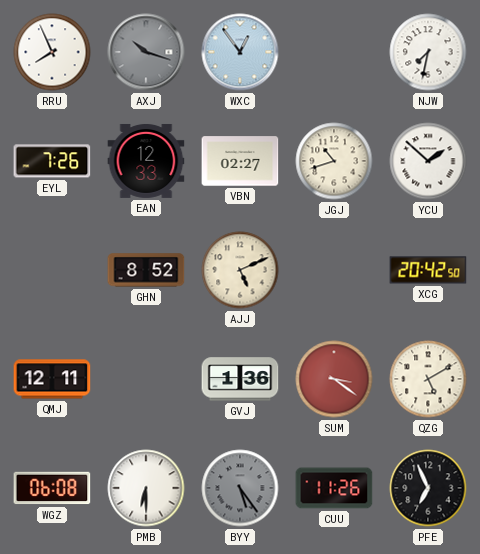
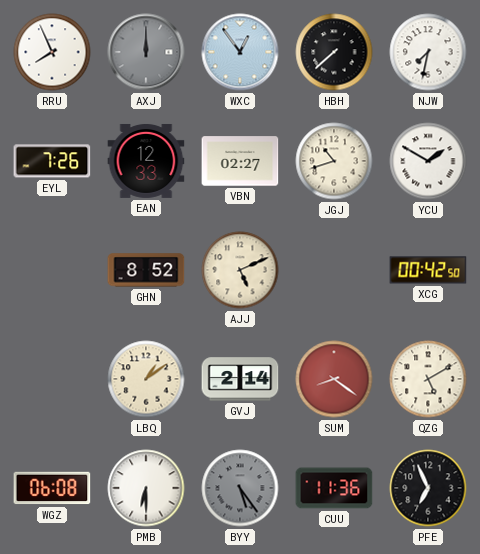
AXJ: 10:18 -> 12:00
HBH: none -> 7:38
YCU: 1:52 -> 1:50
XCG: 20:42 -> 00:42
QMJ: 12:11 -> none
LBQ: none -> 1:09
GVJ: 1:36 -> 2:14
SUM: 3:21 -> 8:21
CUU: 11:26 -> 11:36
